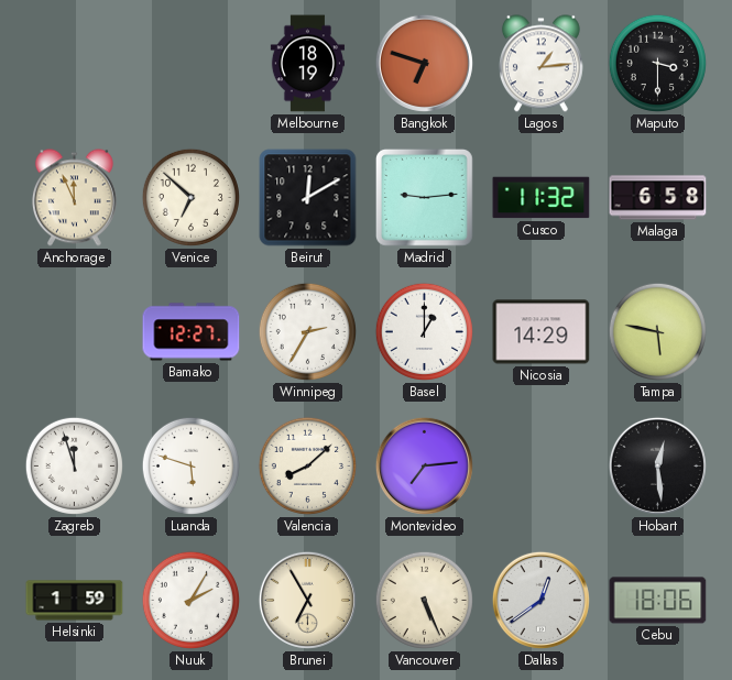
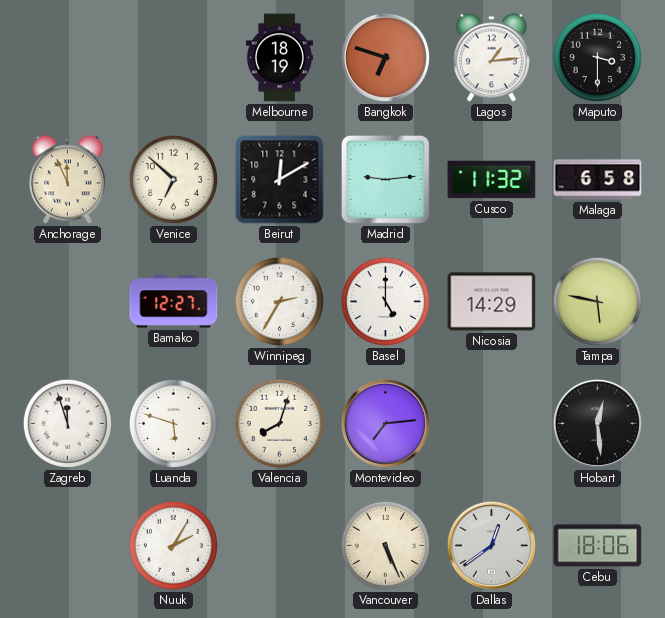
Basel: 1:00 -> 5:00
Valencia: 8:08 -> 8:03
Helsinki: 1:59 -> none
Brunei: 6:55 -> none
